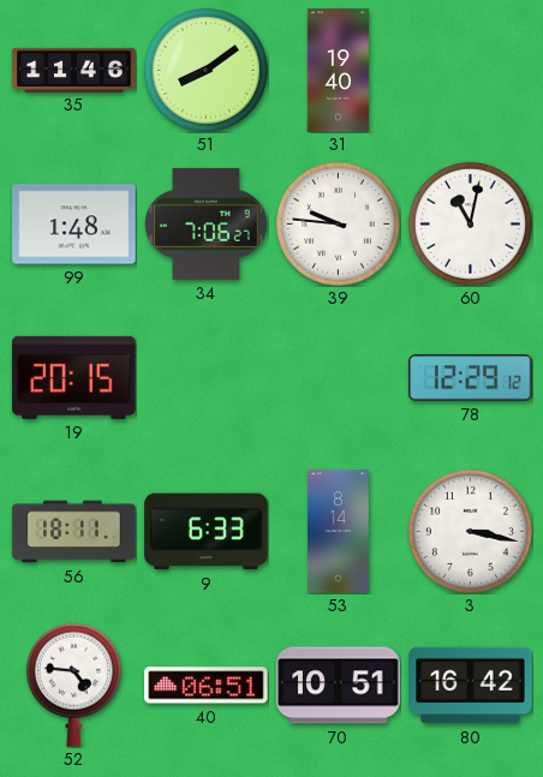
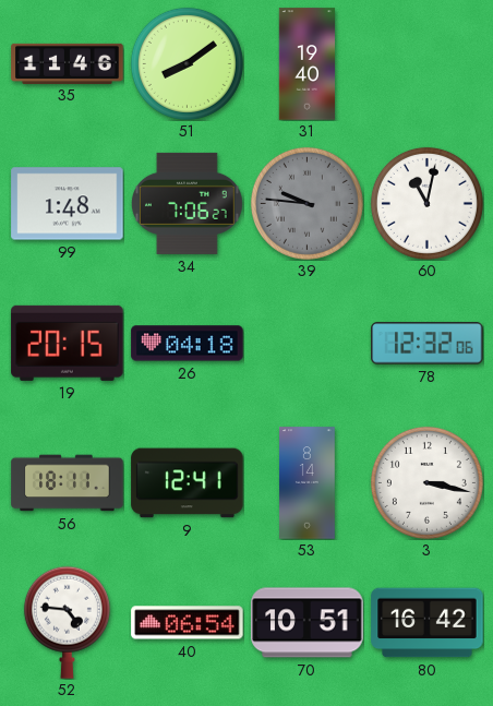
39 dial: white -> grey
26: none -> 04:18
78: 12:29 -> 12:32
9: 6:33 -> 12:41
40: 06:51 -> 06:54
